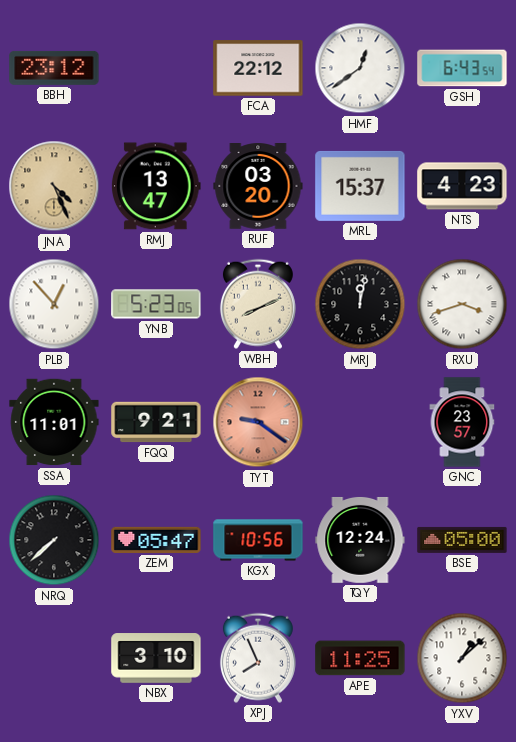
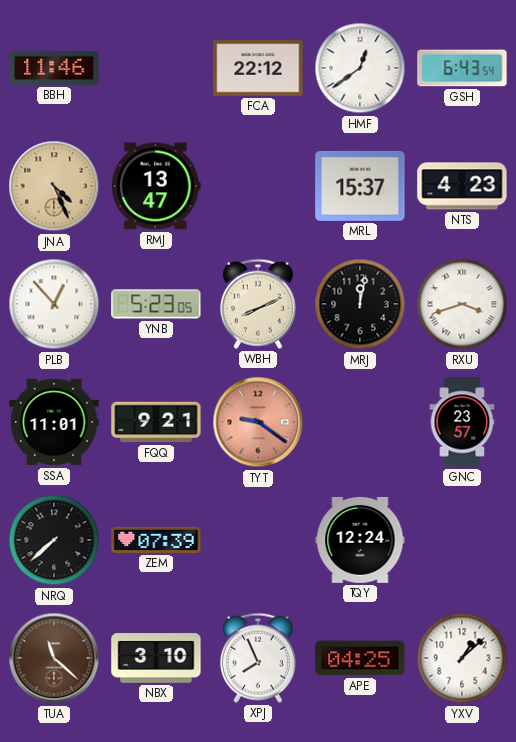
BBH: 23:12 -> 11:46
RUF: 03:20 -> none
ZEM: 05:47 -> 07:39
KGX: 10:56 -> none
BSE: 05:00 -> none
TUA: none -> 11:22
APE: 11:25 -> 04:25
